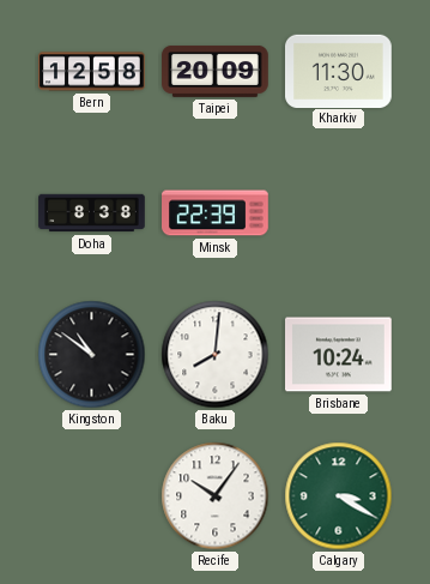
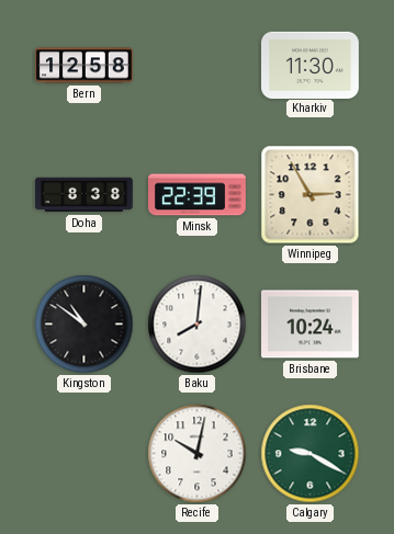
Taipei: 20:09 -> none
Winnipeg: none -> 2:55
Recife: 10:06 -> 10:02
Calgary: 3:20 -> 9:20
